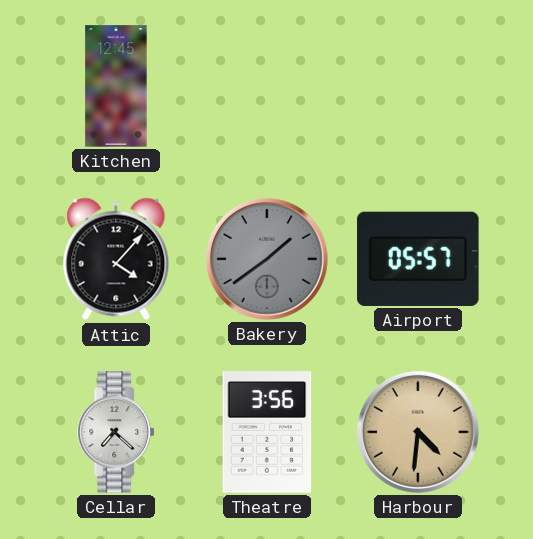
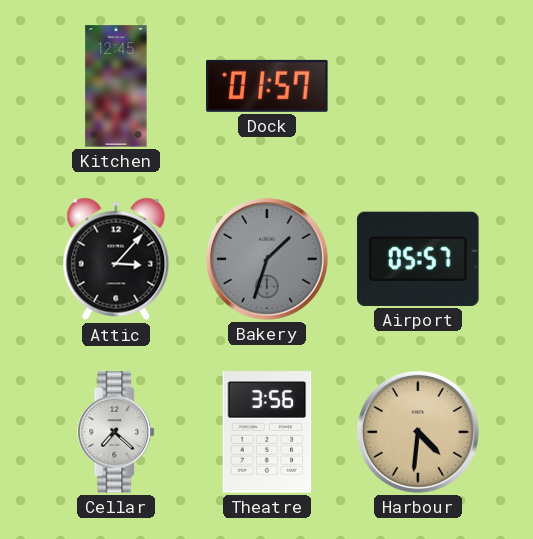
Dock: none -> 01:57
Attic: 4:07 -> 3:07
Bakery: 1:39 -> 1:33
